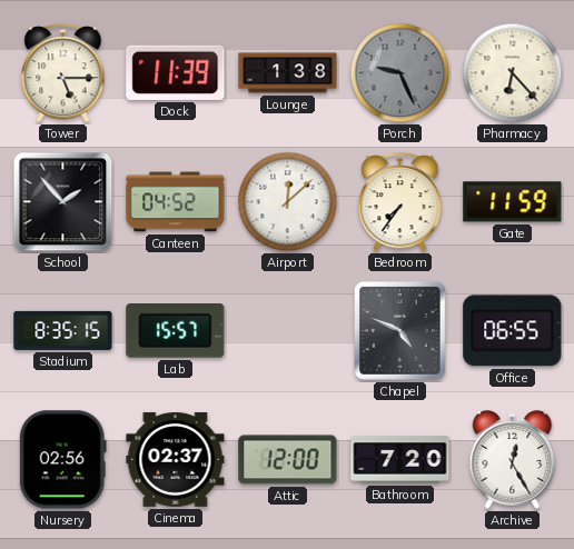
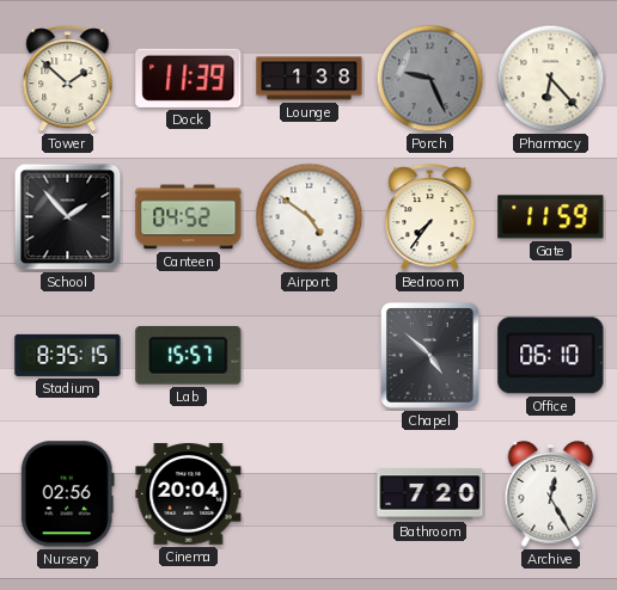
Tower: 5:15 -> 1:52
Airport: 12:08 -> 4:51
Chapel: 4:49 -> 4:52
Office: 06:55 -> 06:10
Cinema: 02:37 -> 20:04
Attic: 12:00 -> none
